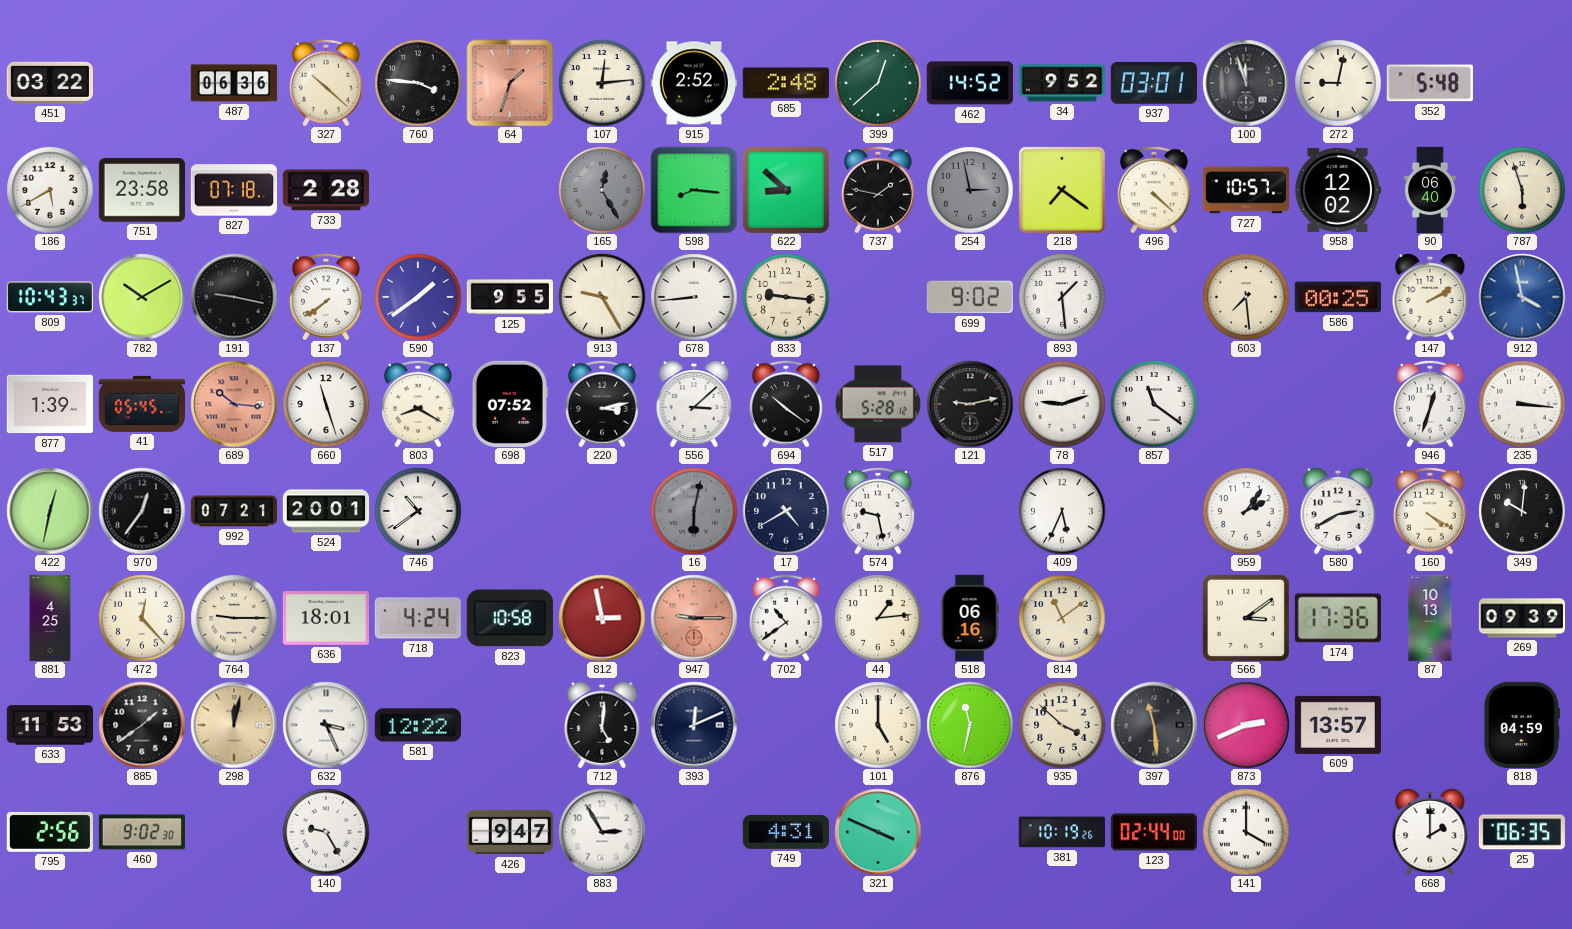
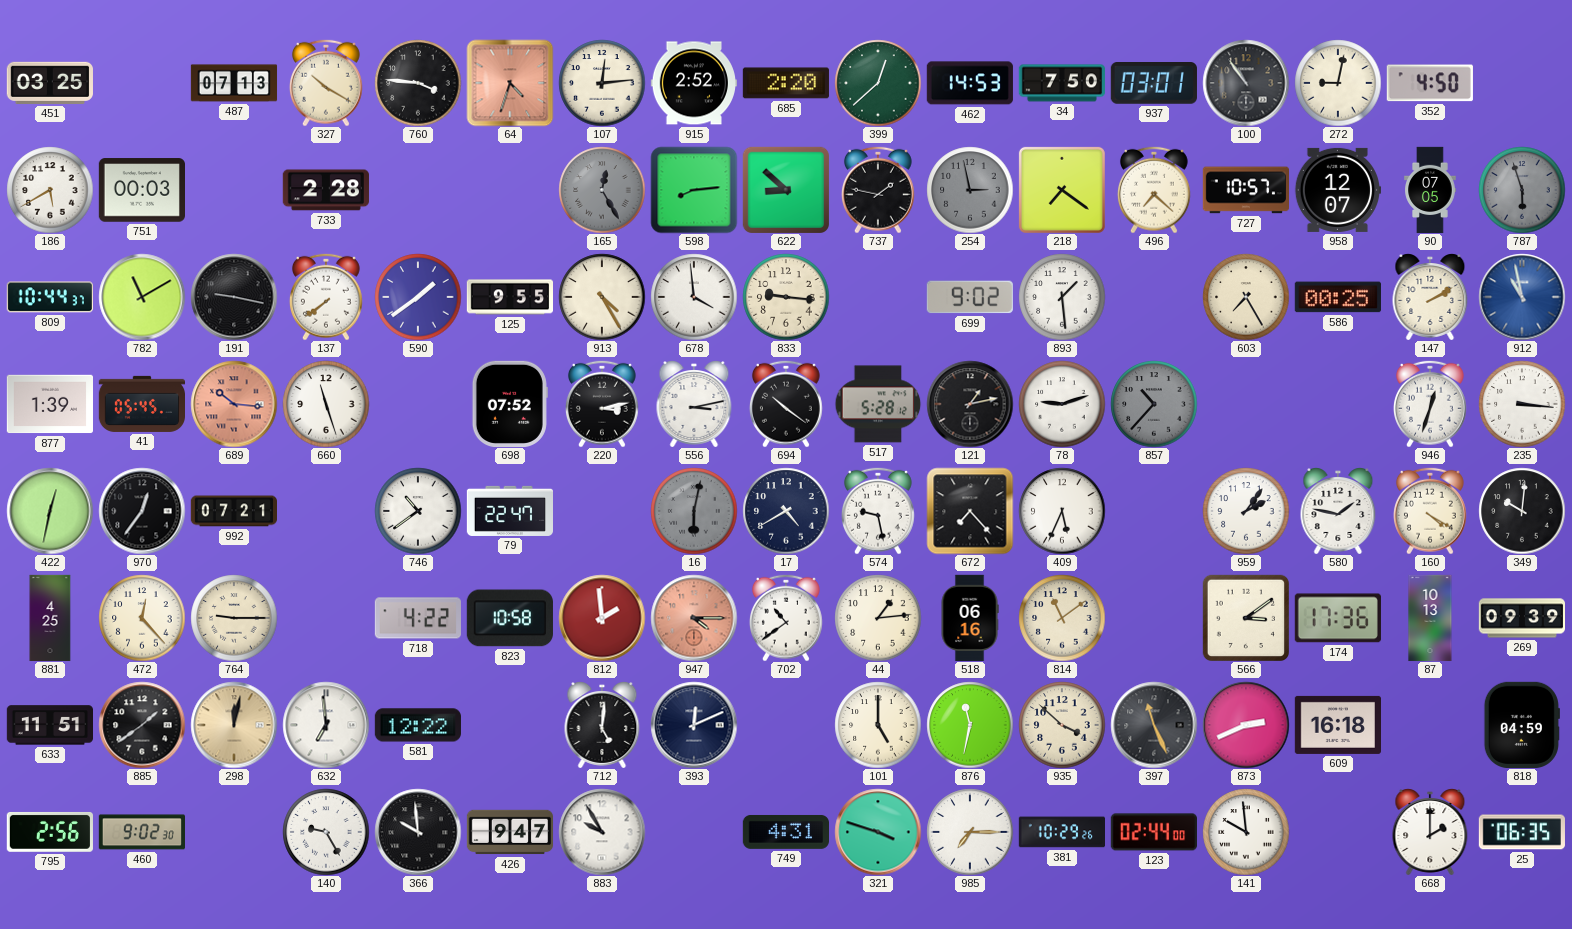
451: 03:22 -> 03:25
487: 06:36 -> 07:13
327: 10:22 -> 10:20
64: 1:33 -> 4:33
685: 2:48 -> 2:20
462: 14:52 -> 14:53
34: 9:52 -> 7:50
100: 11:57 -> 10:54
352: 5:48 -> 4:50
751: 23:58 -> 00:03
827: 07:18 -> none
598: 8:16 -> 8:14
496: 4:22 -> 7:22
958: 12:02 -> 12:07
90: 06:40 -> 07:05
787 dial: cream -> grey
809: 10:43 -> 10:44
782: 10:10 -> 11:10
913: 9:25 -> 4:25
678: 8:44 -> 3:59
603: 7:29 -> 7:25
912: 3:58 -> 10:58
803: 8:20 -> none
556: 3:08 -> 3:13
121: 9:13 -> 1:13
857: 11:21 -> 10:37
857 dial: white -> grey
524: 20:01 -> none
79: none -> 22:47
672: none -> 7:23
580: 2:40 -> 1:47
636: 18:01 -> none
718: 4:24 -> 4:22
812: 2:58 -> 1:59
947: 9:15 -> 4:15
633: 11:53 -> 11:51
632: 3:26 -> 6:59
397: 11:29 -> 11:26
609: 13:57 -> 16:18
366: none -> 9:59
883: 2:55 -> 9:55
321: 3:49 -> 3:48
985: none -> 7:15
381: 10:19 -> 10:29
141: 4:00 -> 9:59
